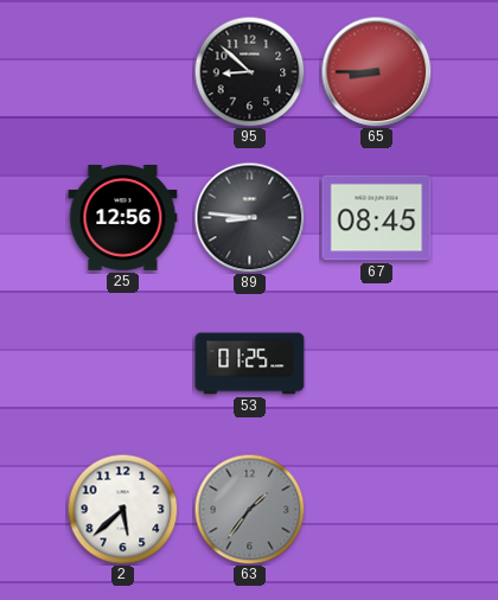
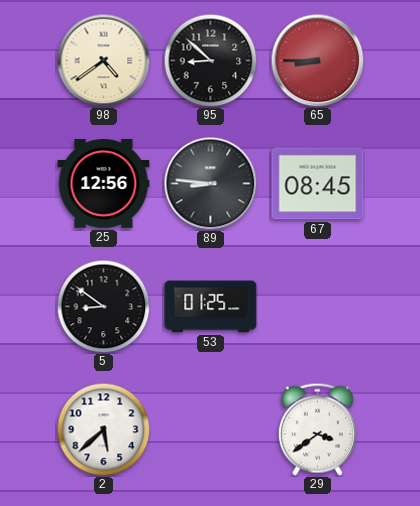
98: none -> 4:39
5: none -> 8:51
63: 1:36 -> none
29: none -> 3:39
